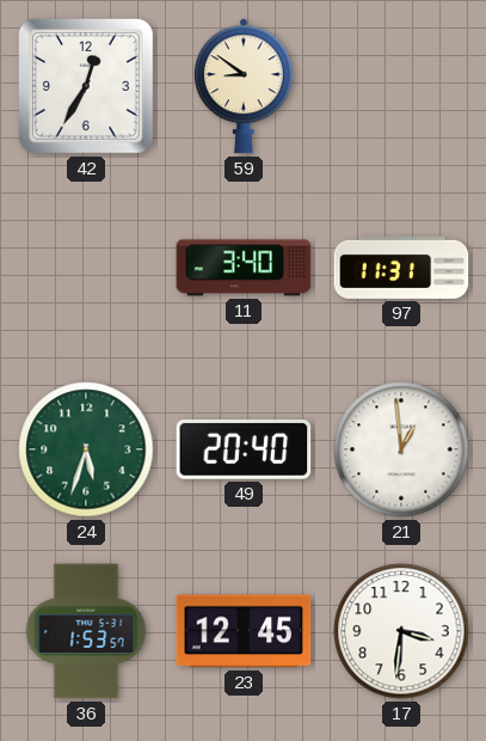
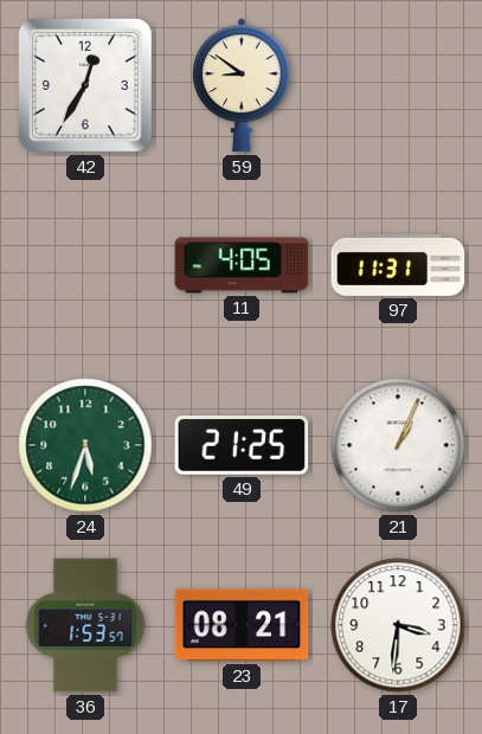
11: 3:40 -> 4:05
49: 20:40 -> 21:25
21: 12:59 -> 1:04
23: 12:45 -> 08:21
